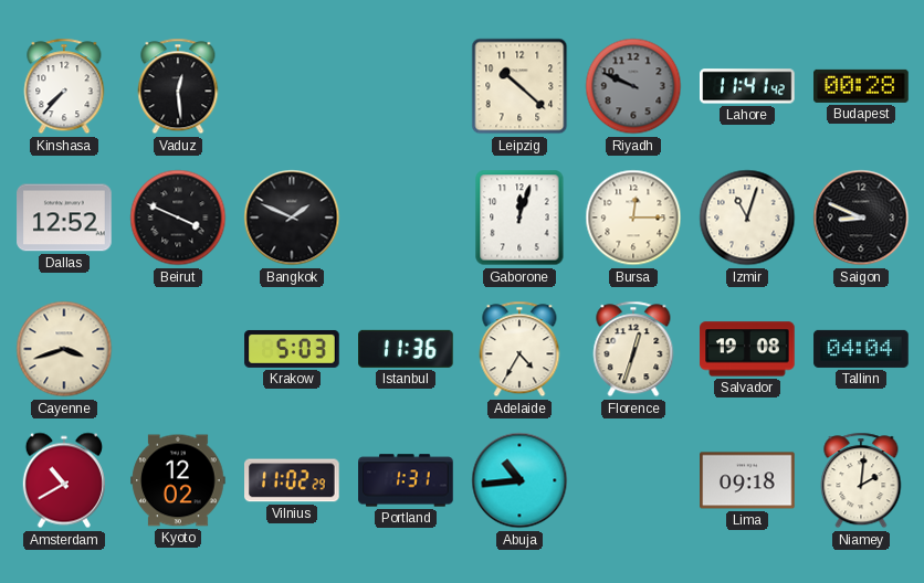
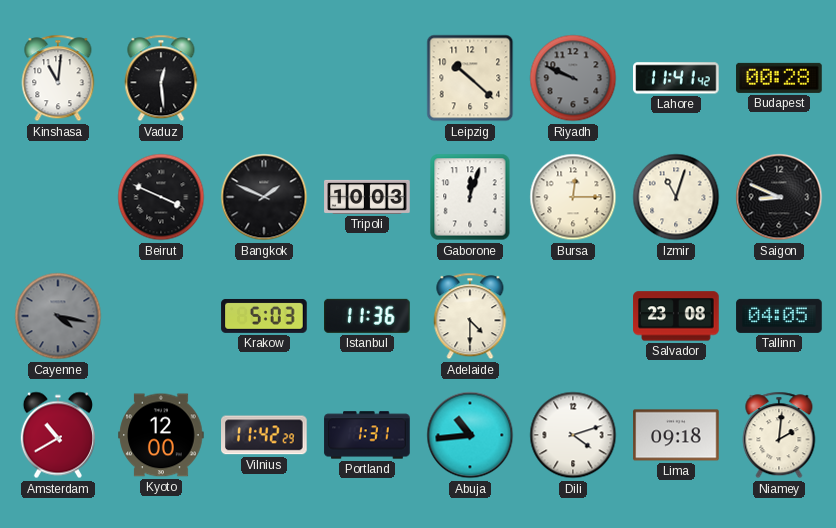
Kinshasa: 7:37 -> 11:01
Dallas: 12:52 -> none
Tripoli: none -> 10:03
Cayenne: 3:42 -> 4:17
Cayenne dial: cream -> grey
Adelaide: 4:35 -> 4:30
Florence: 12:33 -> none
Salvador: 19:08 -> 23:08
Tallinn: 04:04 -> 04:05
Kyoto: 12:02 -> 12:00
Vilnius: 11:02 -> 11:42
Dili: none -> 4:12
